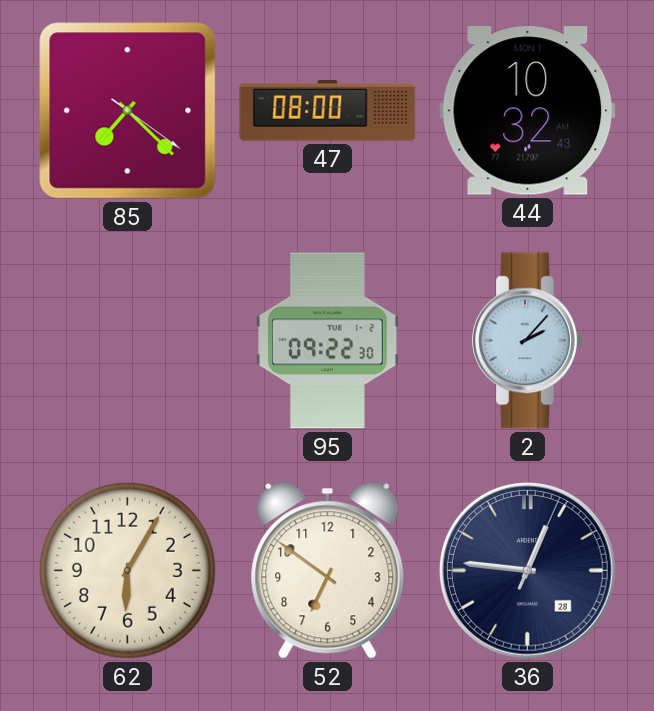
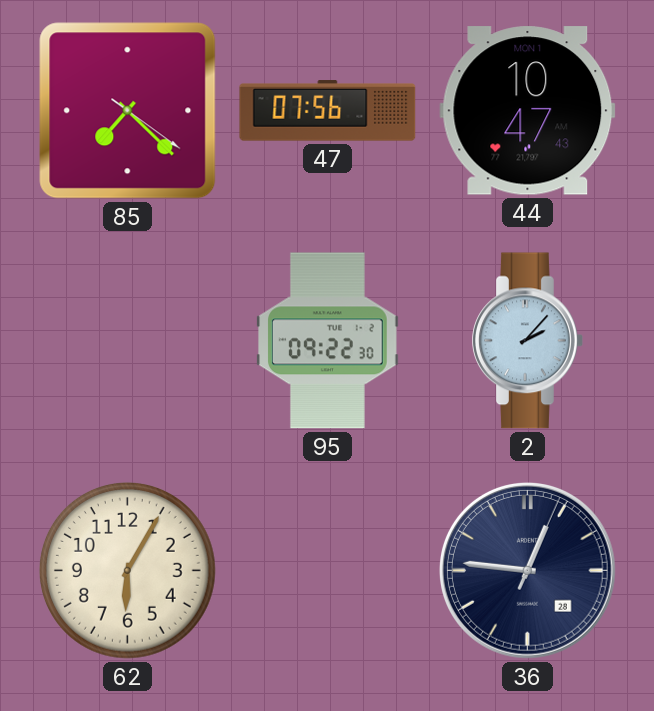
47: 08:00 -> 07:56
44: 10:32 -> 10:47
52: 6:51 -> none
